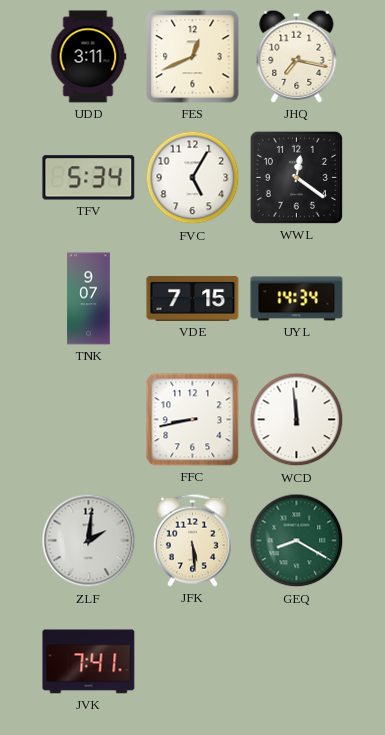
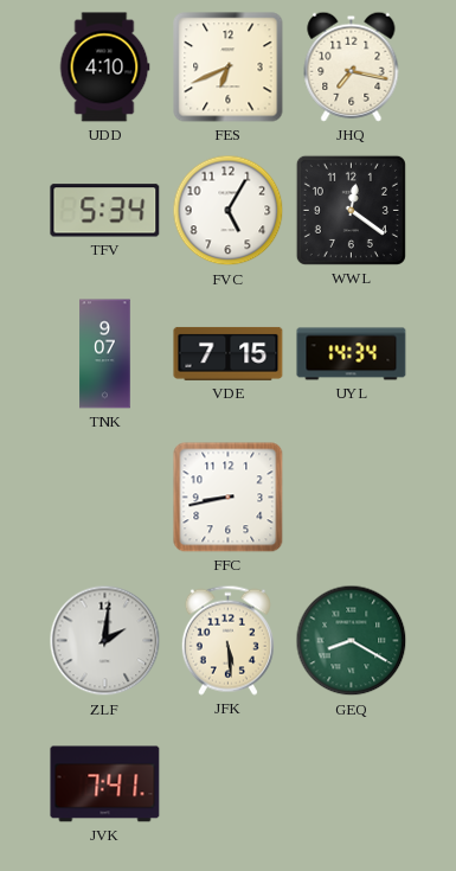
UDD: 3:11 -> 4:10
FES: 12:41 -> 6:41
WCD: 11:59 -> none
